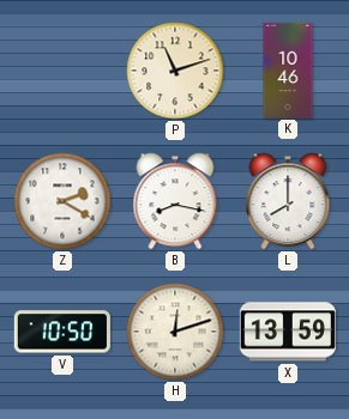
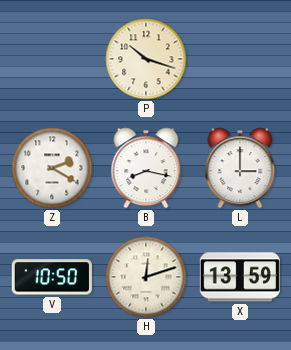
P: 11:12 -> 10:18
K: 10:46 -> none
L: 8:00 -> 3:00
